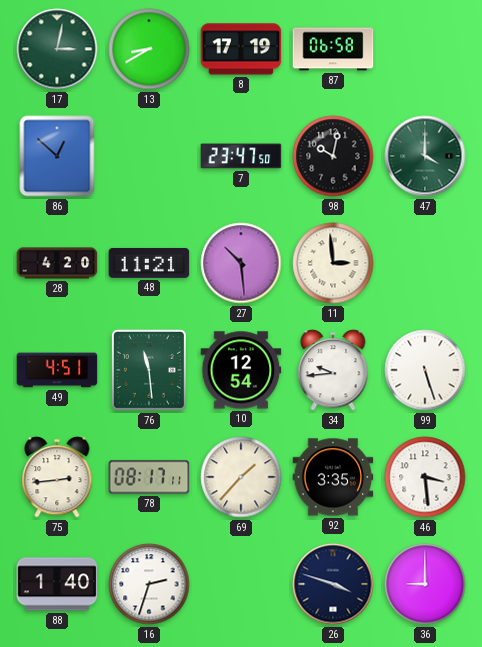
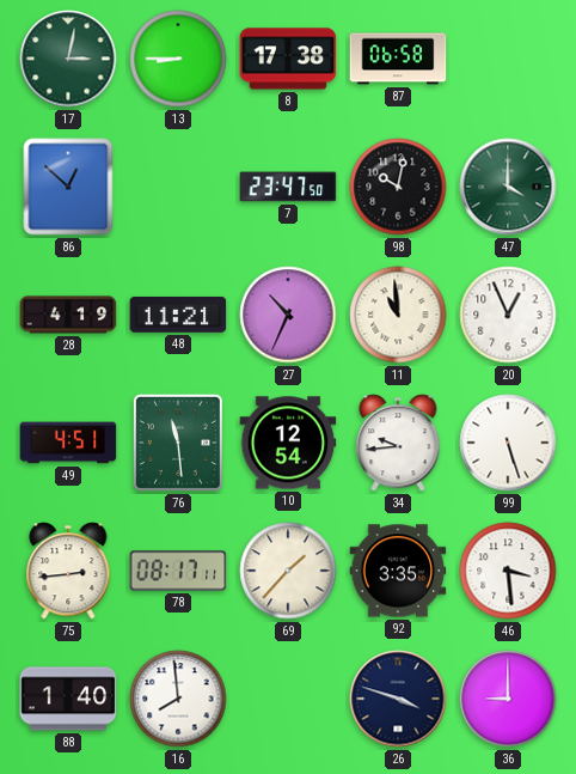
13: 8:40 -> 8:45
8: 17:19 -> 17:38
28: 4:20 -> 4:19
27: 10:29 -> 10:34
11: 2:59 -> 10:59
20: none -> 12:56
16: 2:33 -> 7:59
